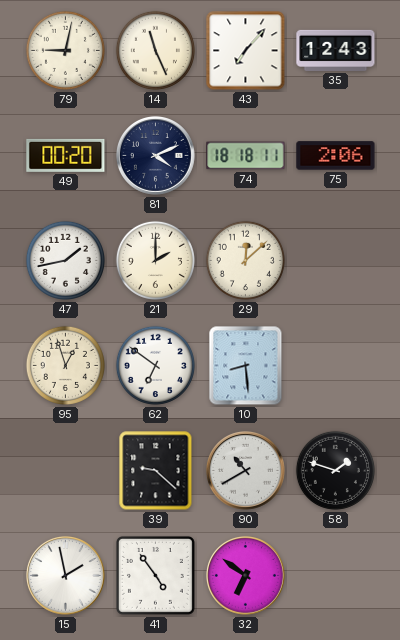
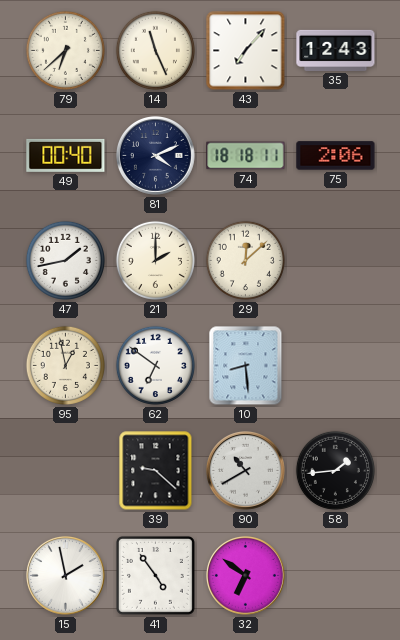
79: 9:02 -> 6:38
49: 00:20 -> 00:40
95: 12:57 -> 12:58
58: 1:48 -> 1:44
